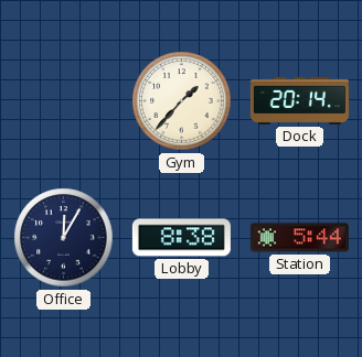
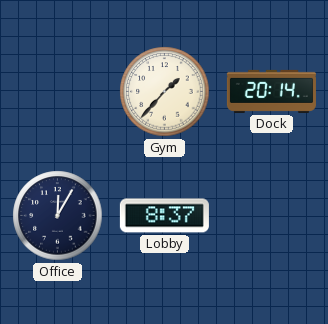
Lobby: 8:38 -> 8:37
Station: 5:44 -> none
